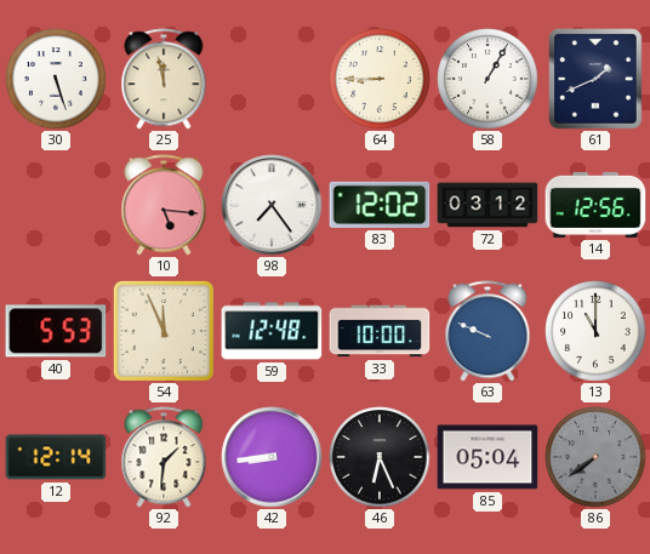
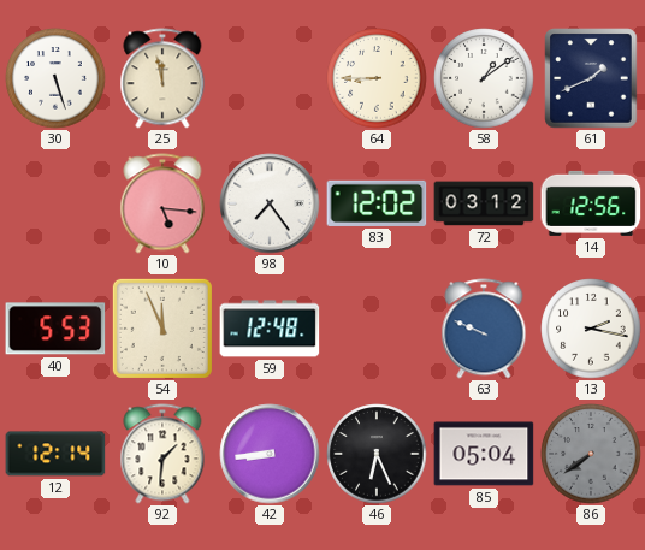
58: 1:05 -> 1:09
33: 10:00 -> none
13: 11:00 -> 2:17
